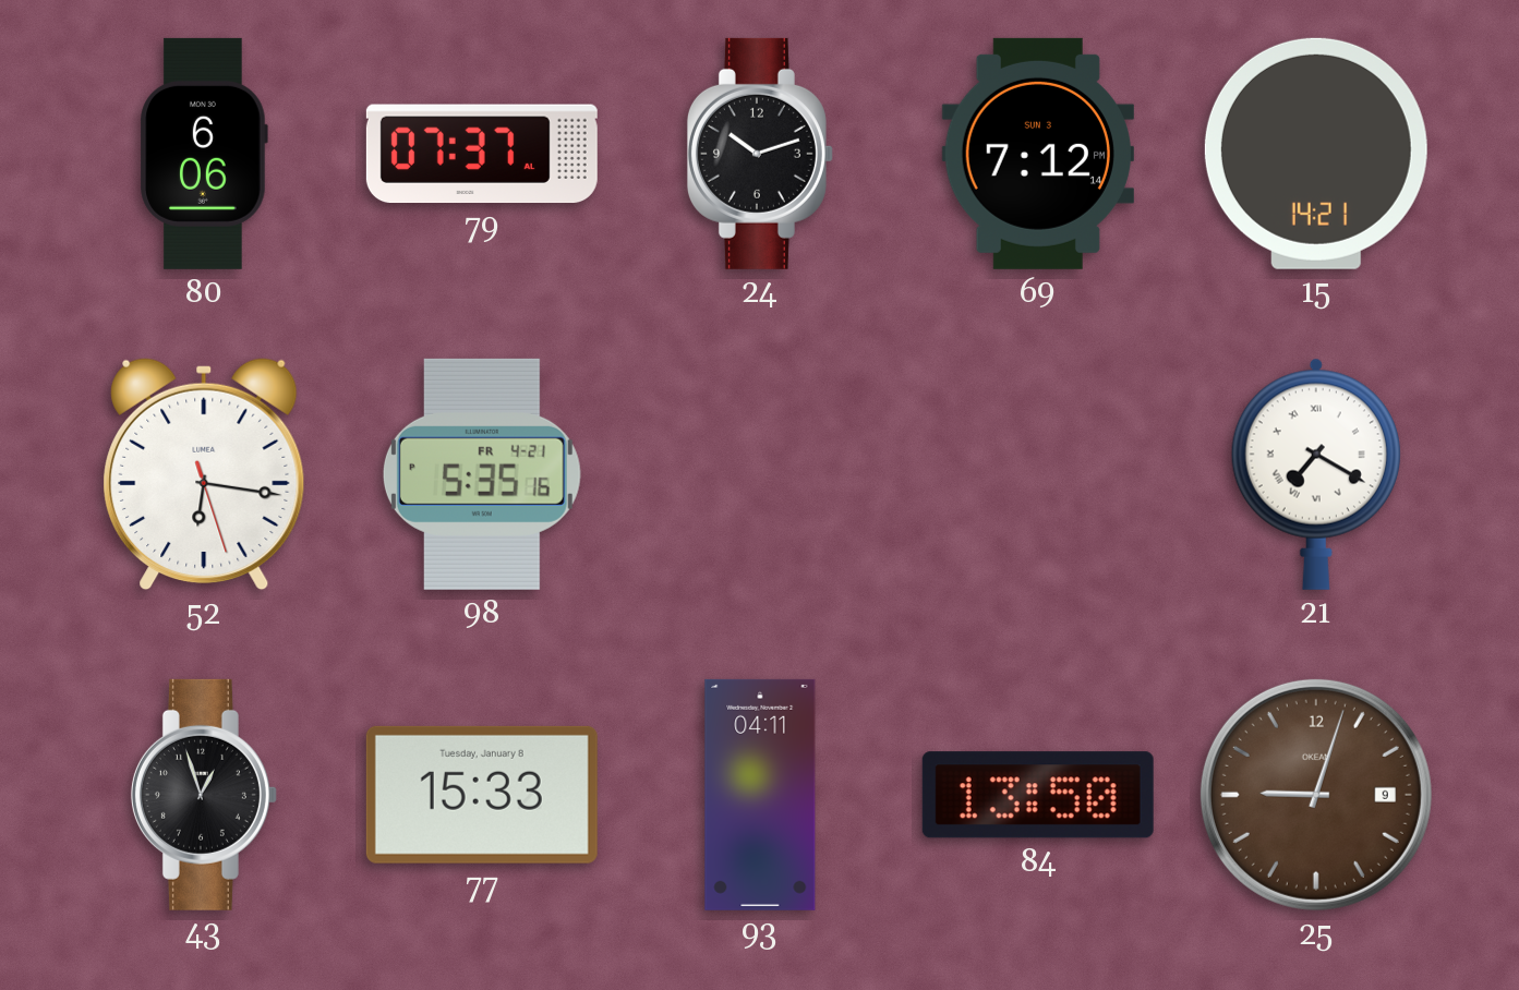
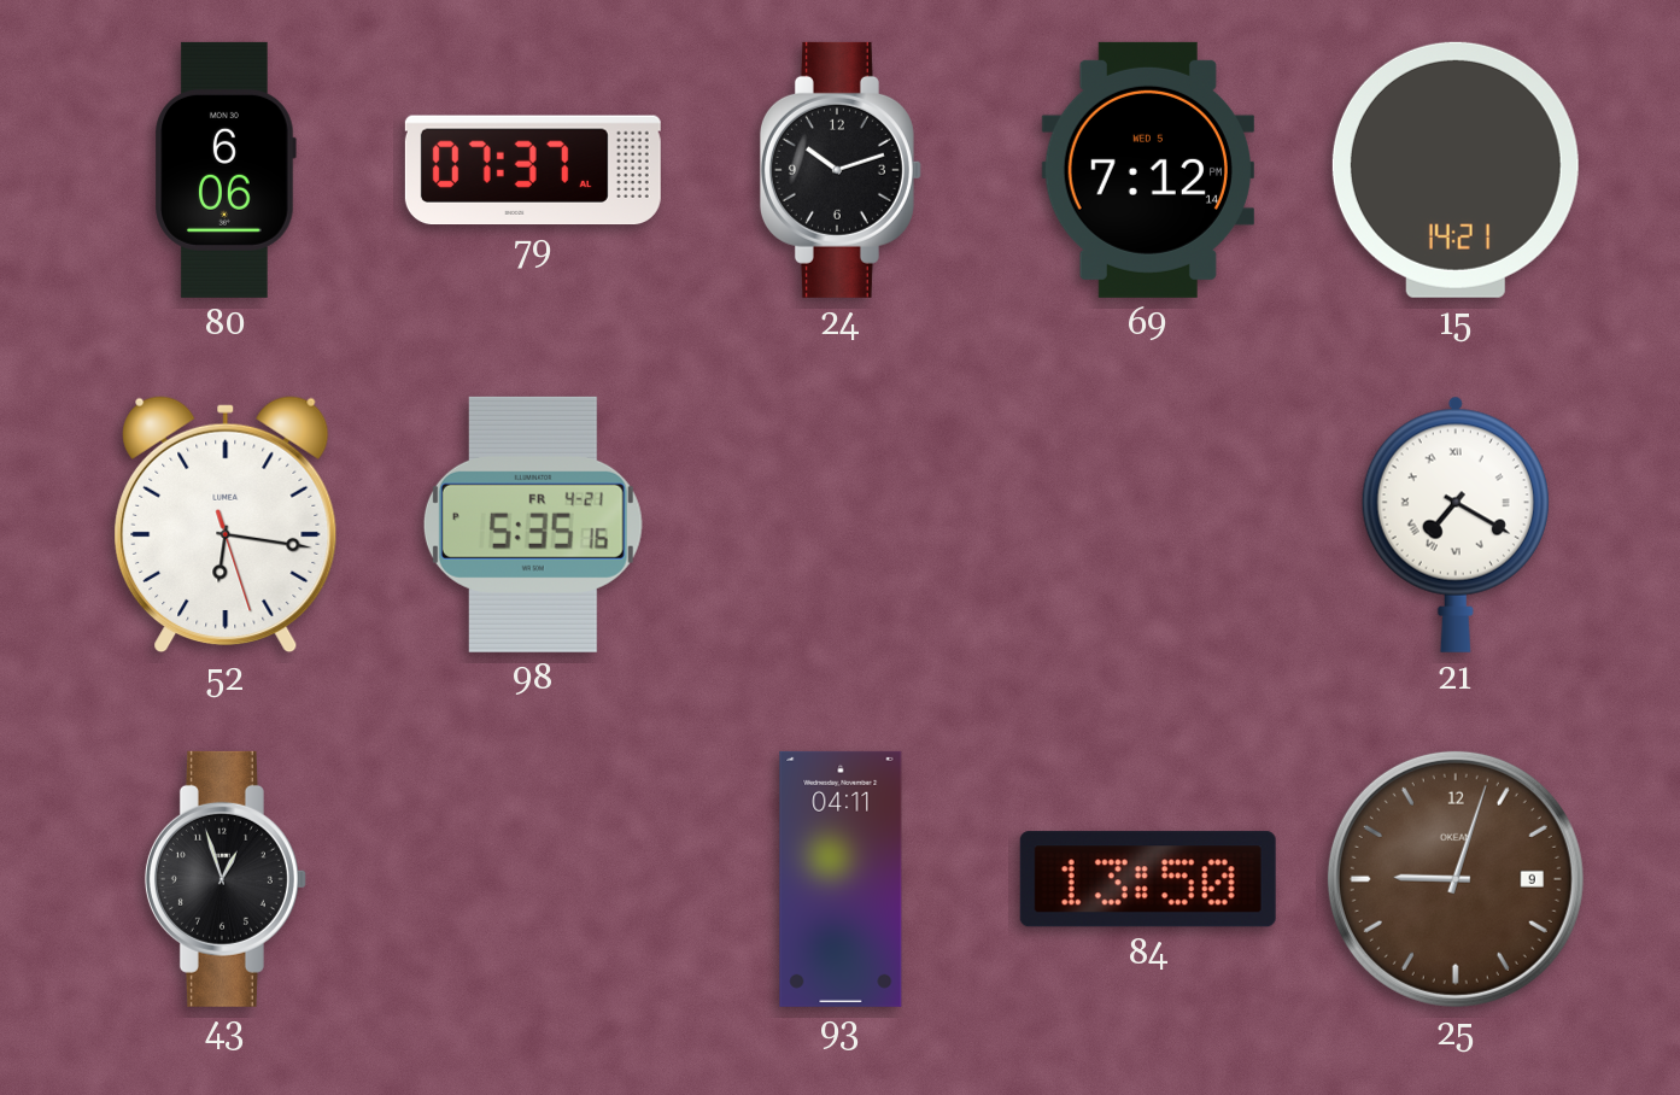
69 date: SUN 3 -> WED 5
77: 15:33 -> none
